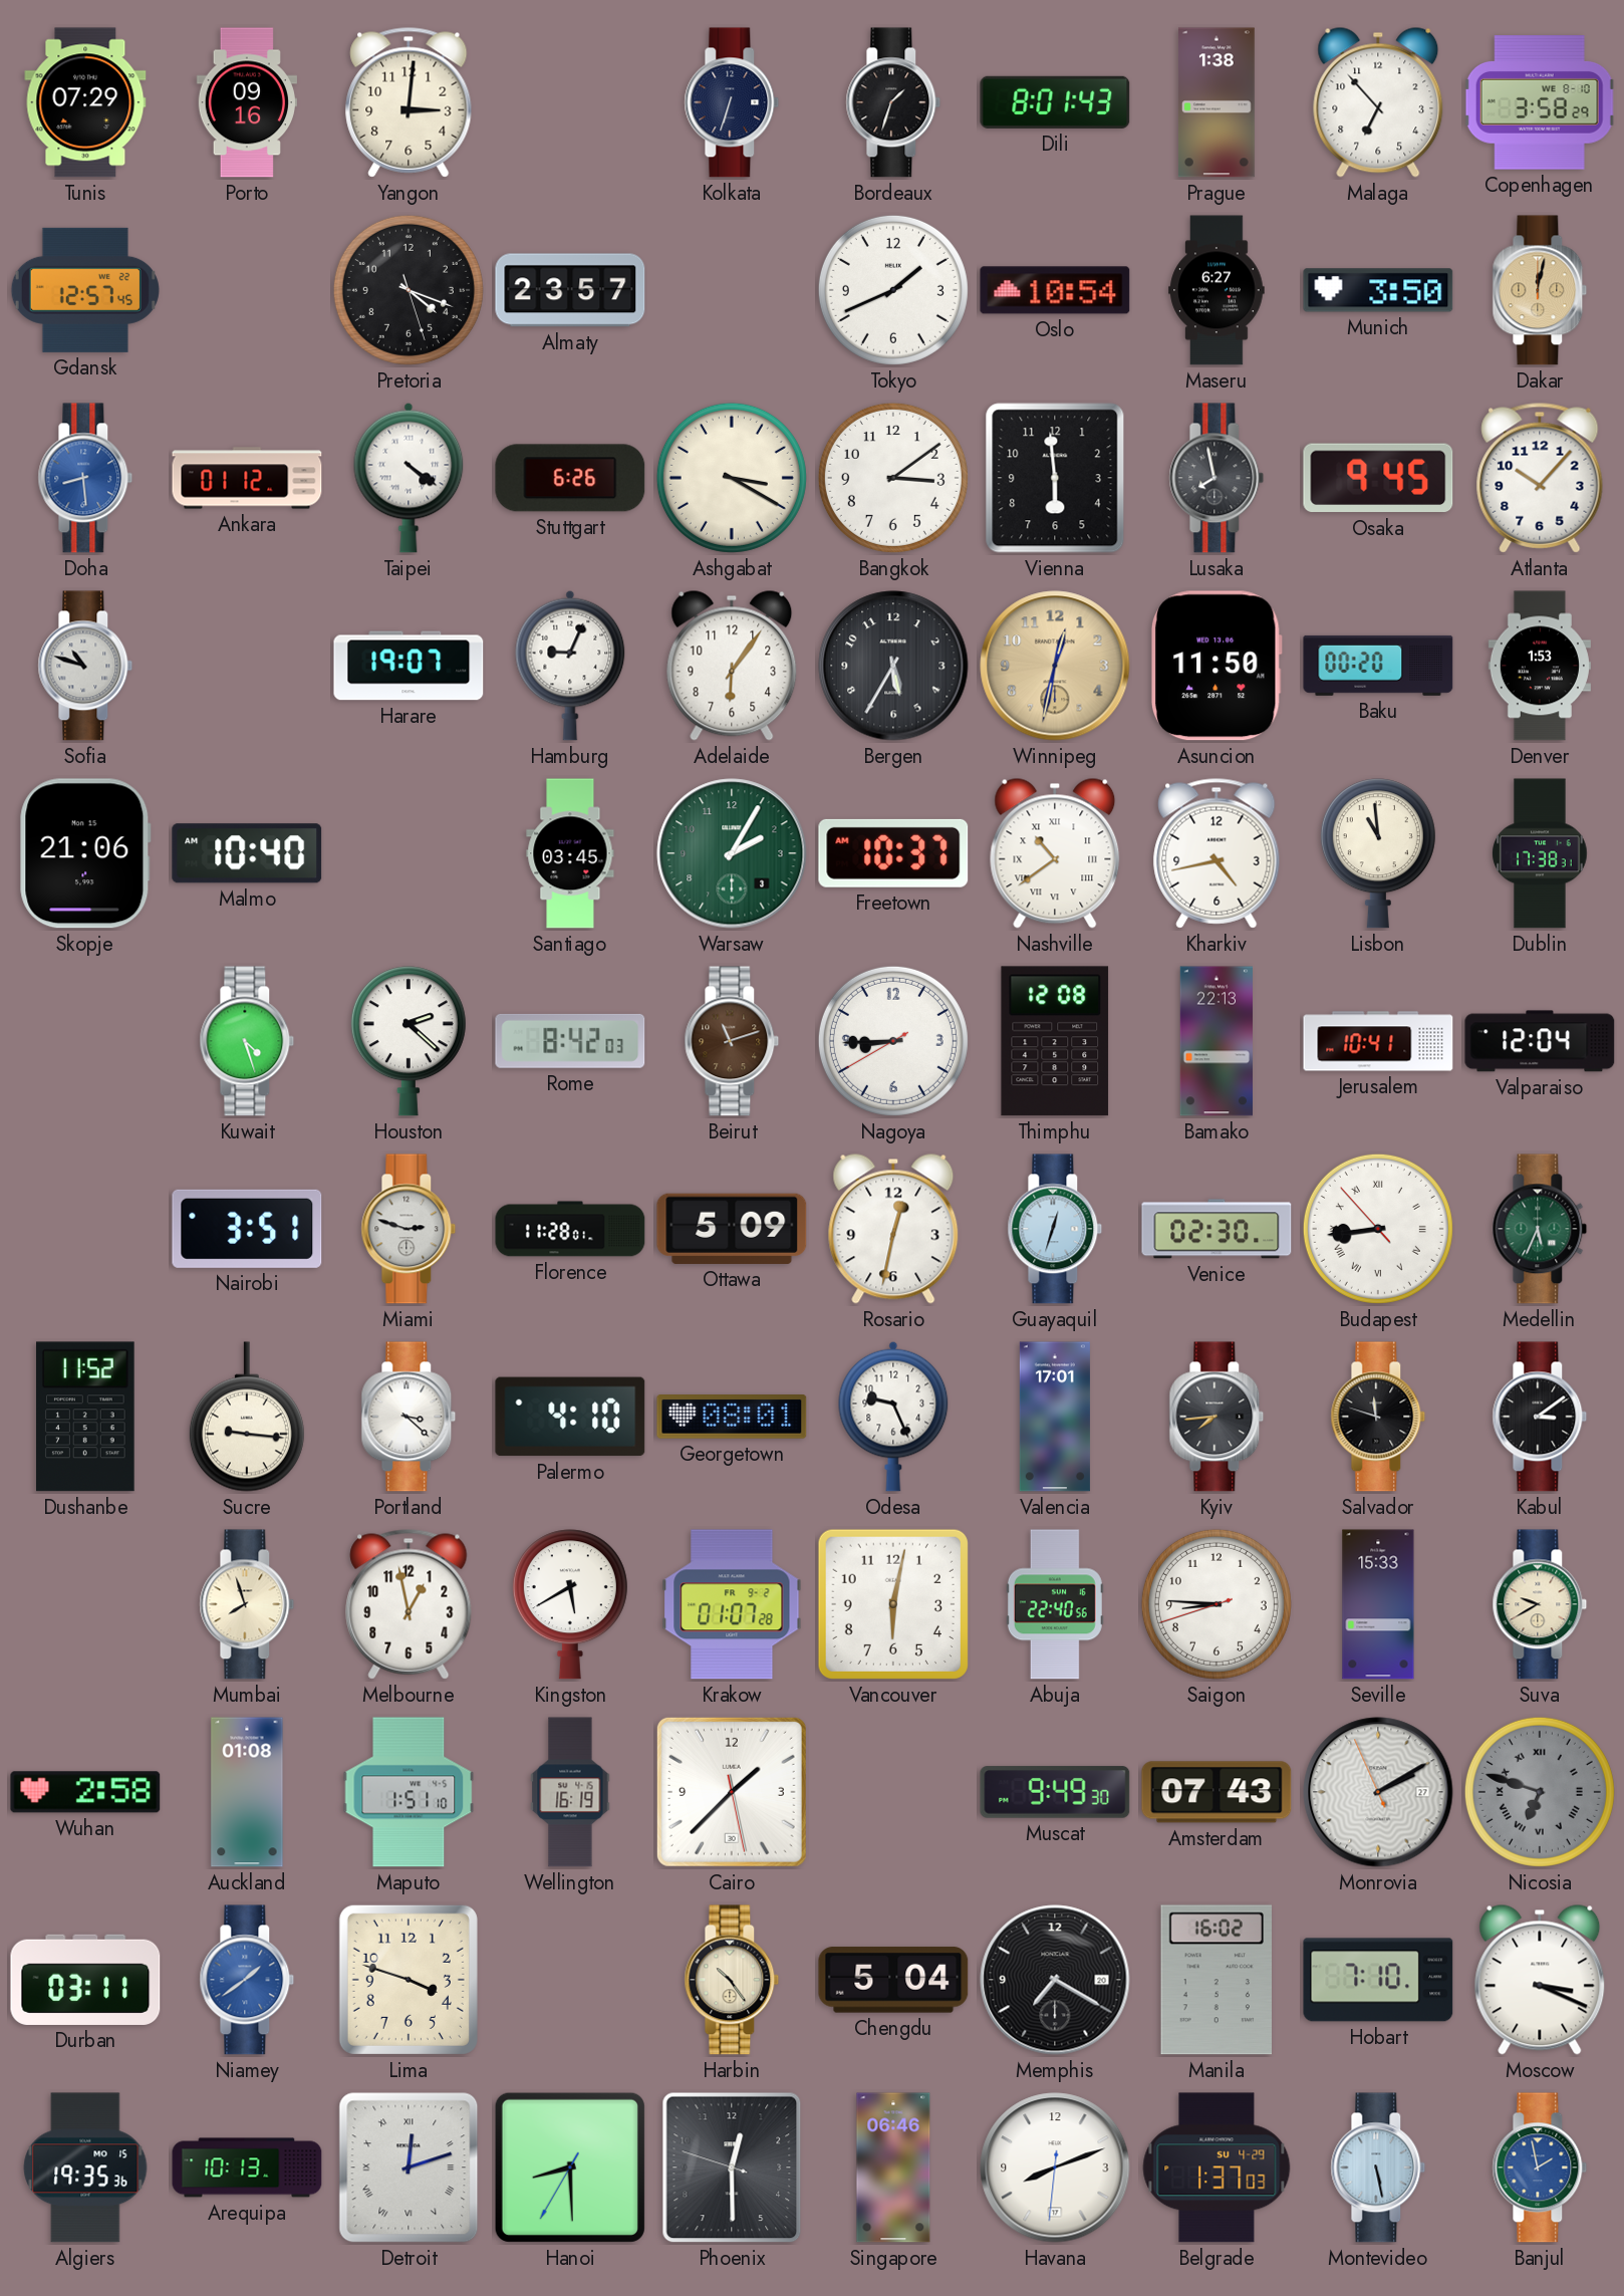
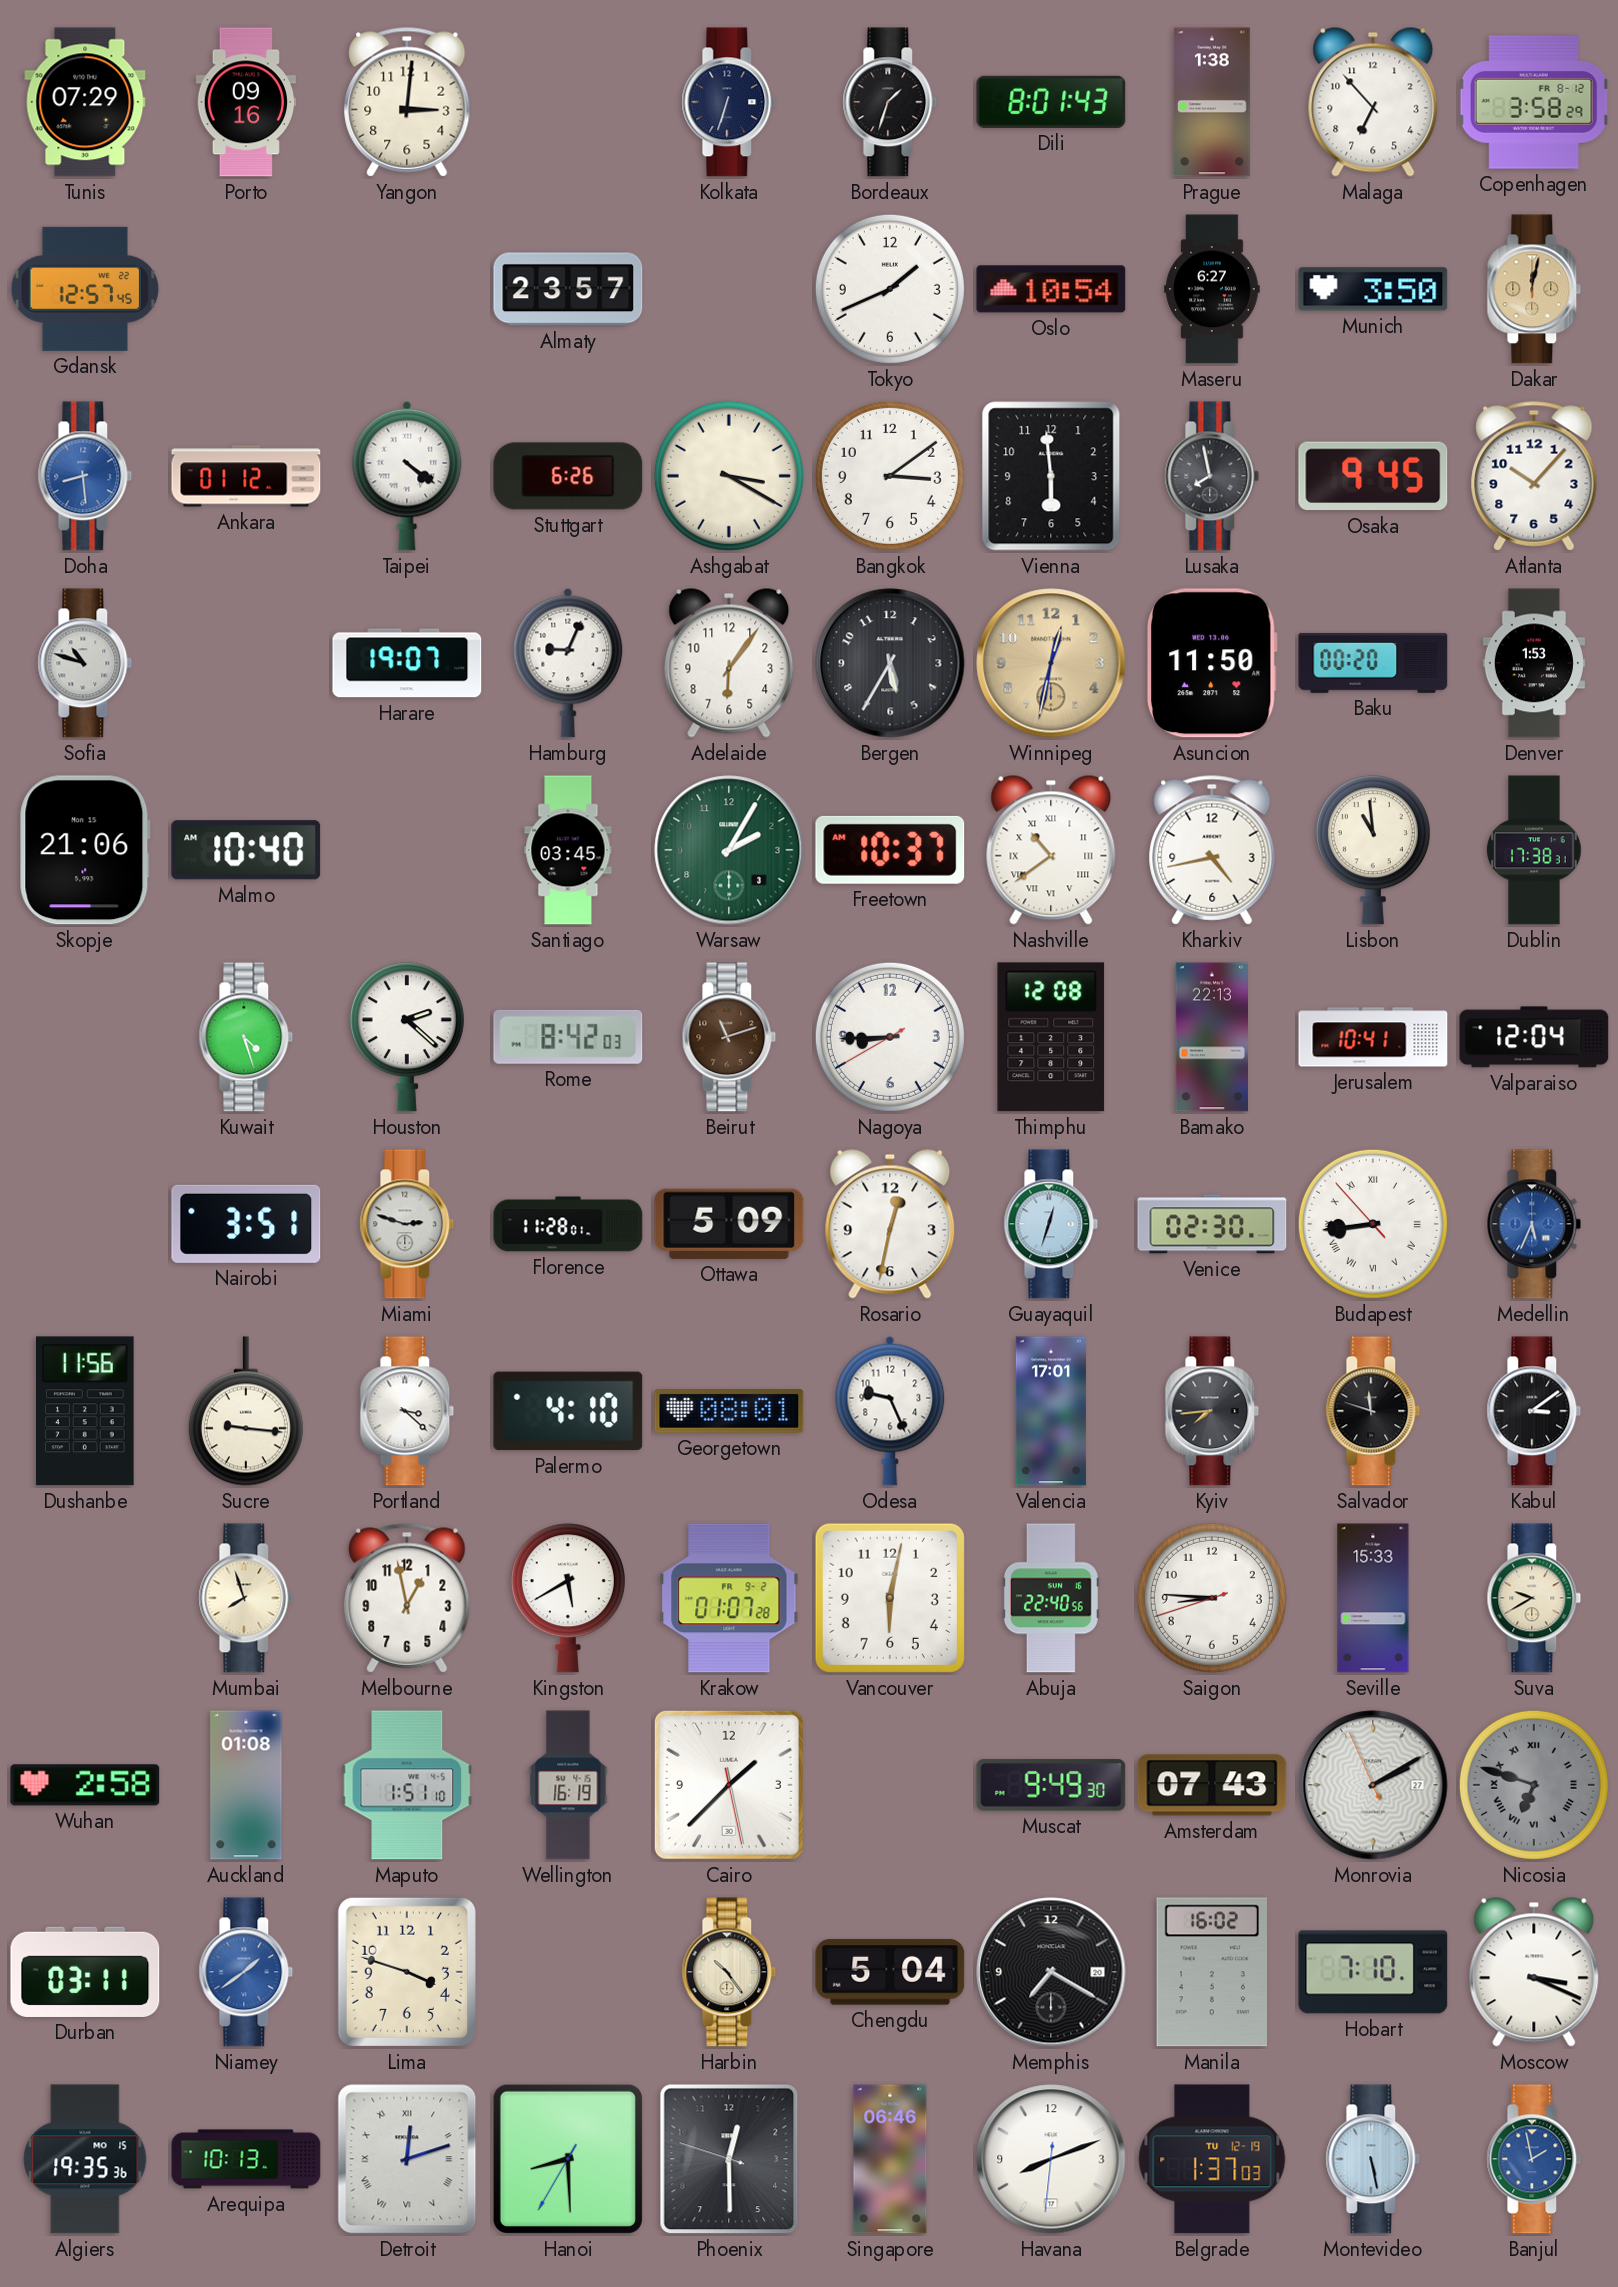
Copenhagen date: WE 8-10 -> FR 8-12
Pretoria: 4:18 -> none
Medellin dial: green -> blue
Dushanbe: 11:52 -> 11:56
Belgrade date: SU 4-29 -> TU 12-19
